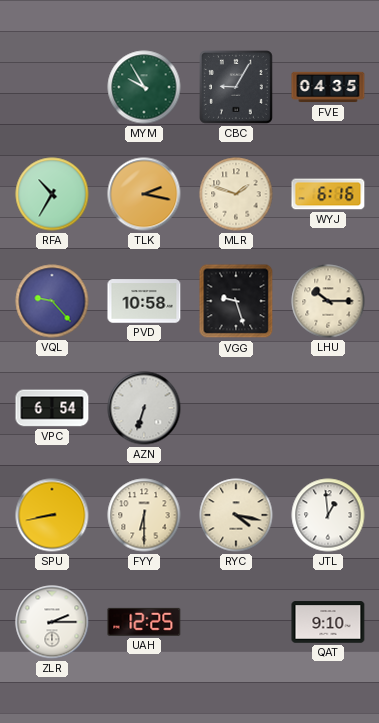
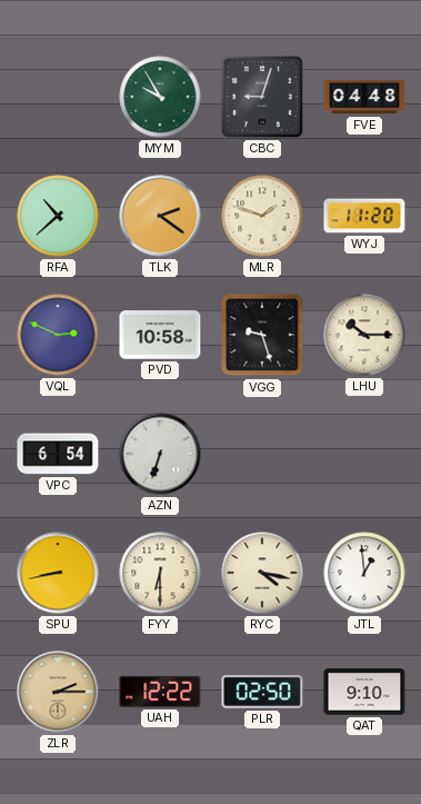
CBC: 9:05 -> 9:03
FVE: 04:35 -> 04:48
RFA: 10:35 -> 10:38
TLK: 2:17 -> 2:21
WYJ: 6:16 -> 11:20
VQL: 9:23 -> 2:49
ZLR dial: white -> champagne
UAH: 12:25 -> 12:22
PLR: none -> 02:50
